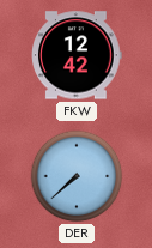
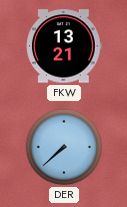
FKW: 12:42 -> 13:21
